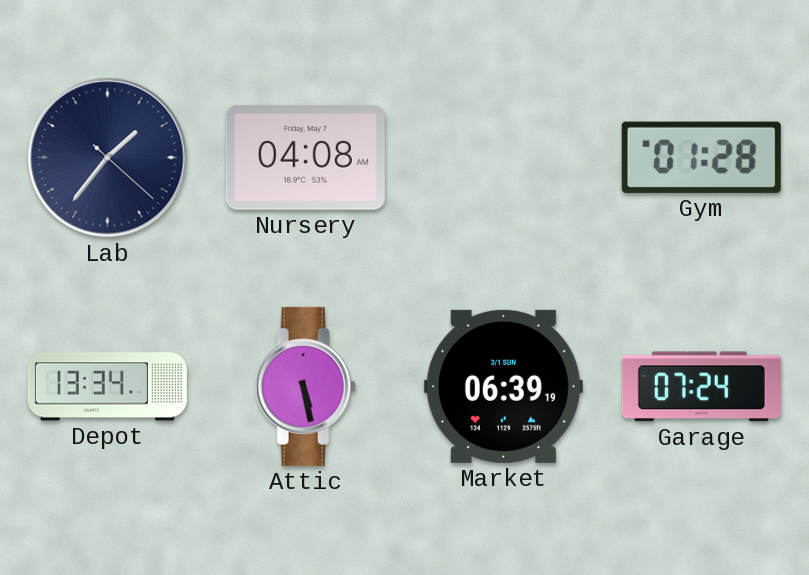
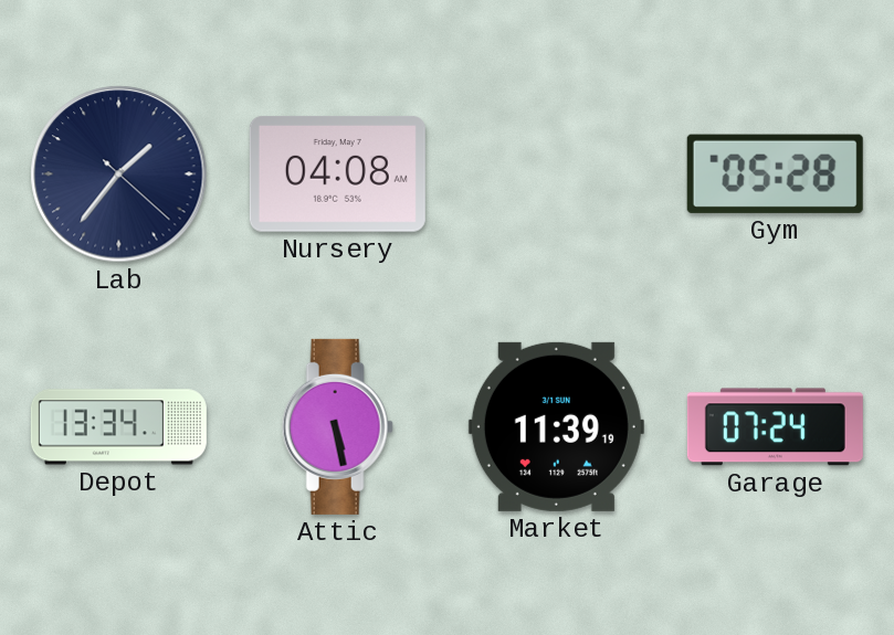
Gym: 01:28 -> 05:28
Market: 06:39 -> 11:39
